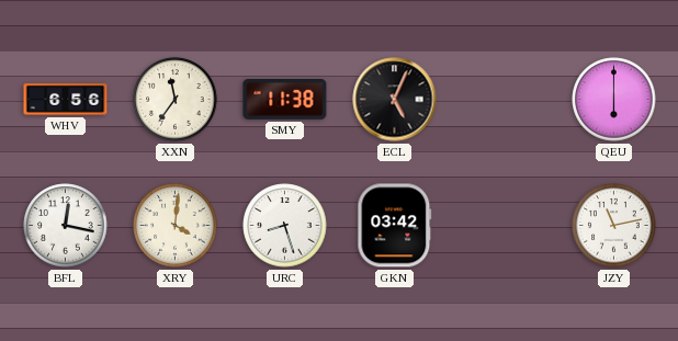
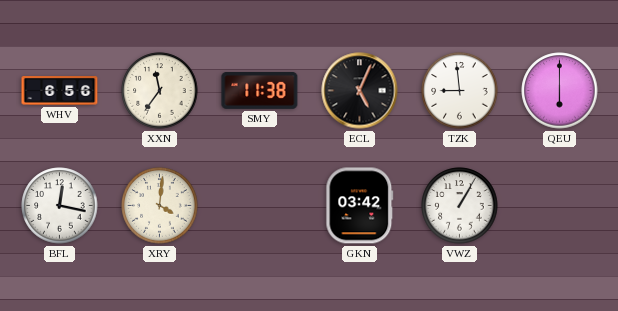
TZK: none -> 8:59
URC: 8:27 -> none
VWZ: none -> 1:05
JZY: 11:13 -> none
